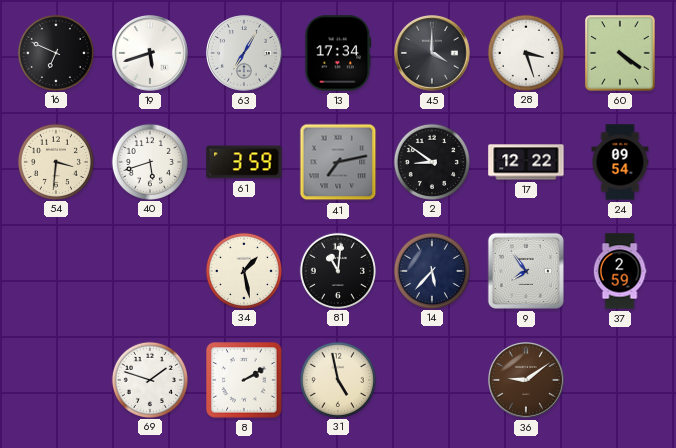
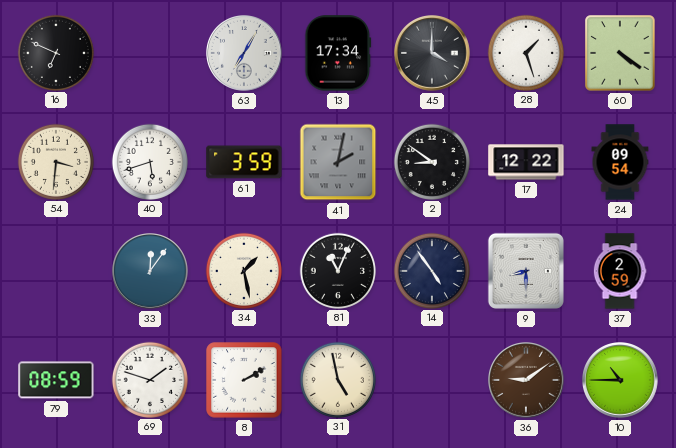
19: 5:42 -> none
28: 3:27 -> 1:27
41: 7:13 -> 2:02
33: none -> 12:06
81: 11:01 -> 11:04
14: 5:37 -> 4:54
9: 7:54 -> 8:30
79: none -> 08:59
10: none -> 10:45
